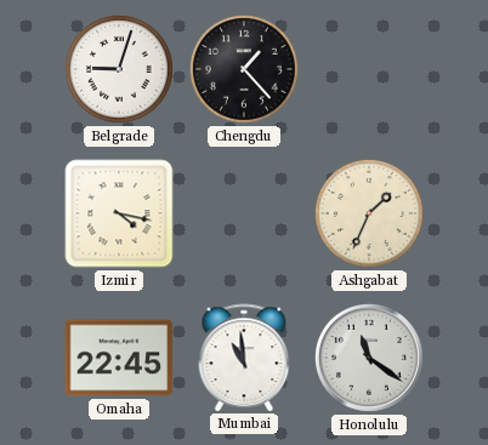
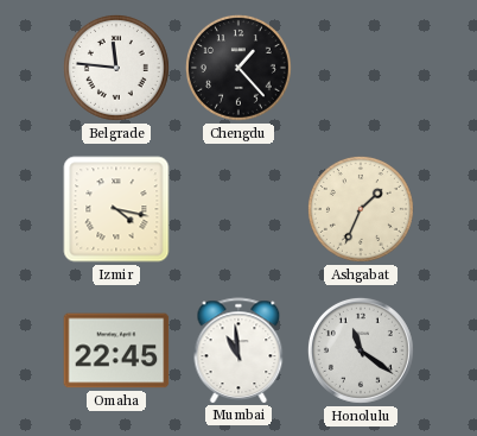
Belgrade: 9:03 -> 11:46
